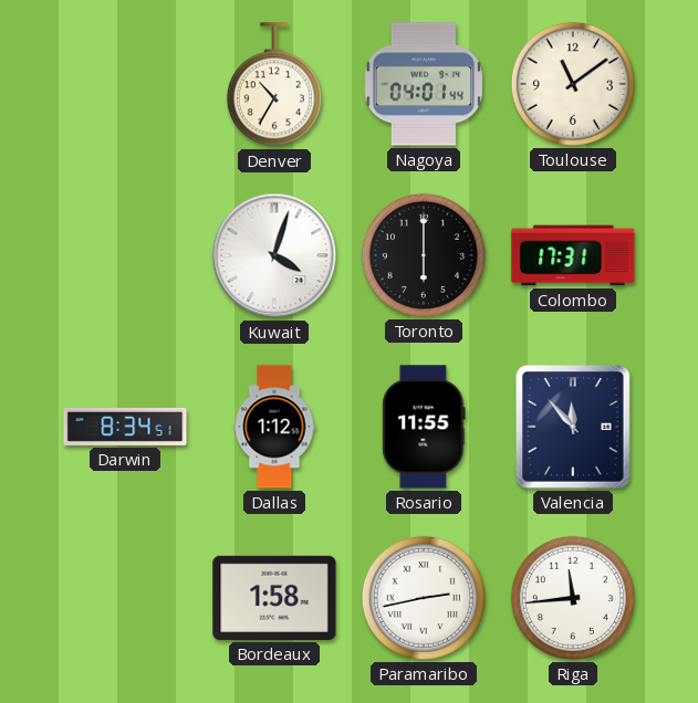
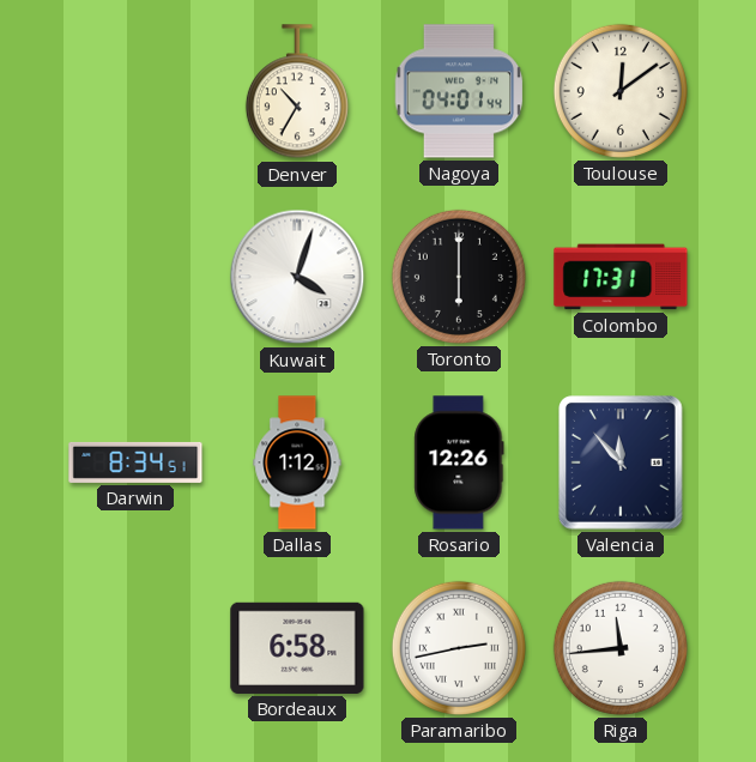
Toulouse: 11:09 -> 12:09
Rosario: 11:55 -> 12:26
Bordeaux: 1:58 -> 6:58
